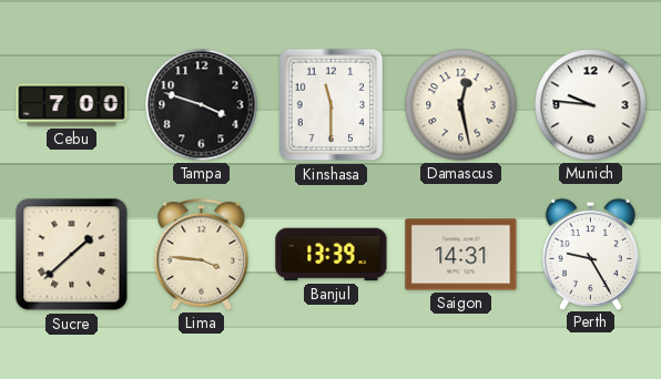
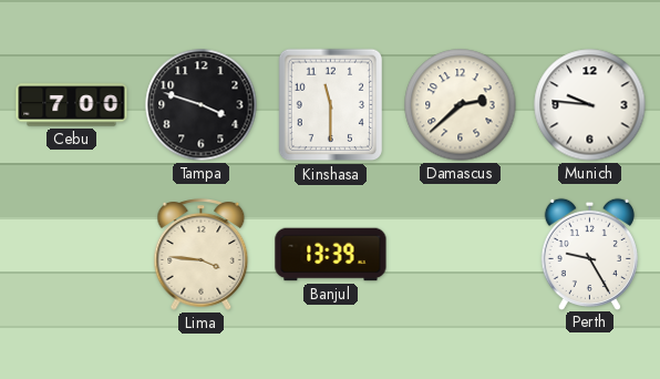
Damascus: 12:28 -> 2:38
Sucre: 1:38 -> none
Saigon: 14:31 -> none
